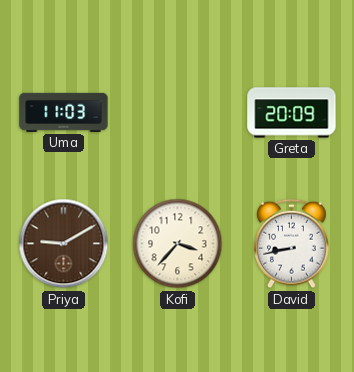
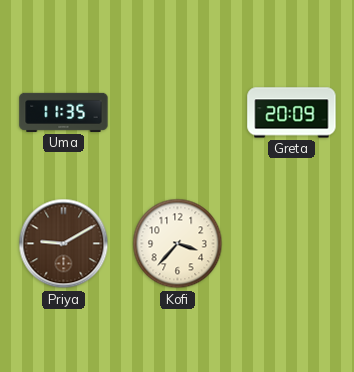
Uma: 11:03 -> 11:35
David: 8:43 -> none
